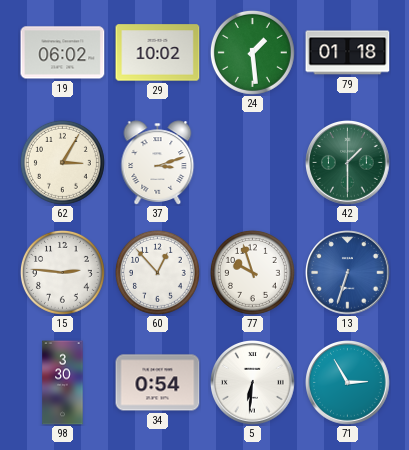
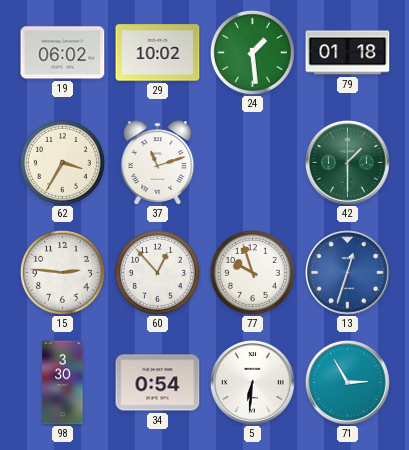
62: 3:05 -> 3:35
37: 3:12 -> 11:12
13: 6:33 -> 12:33
